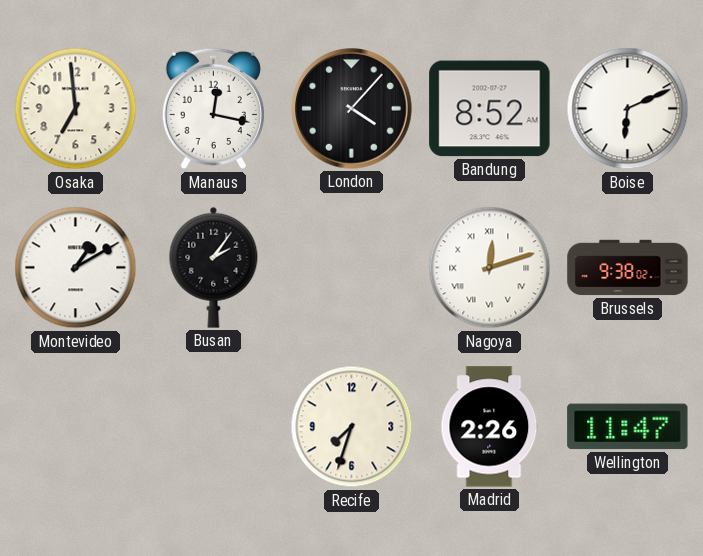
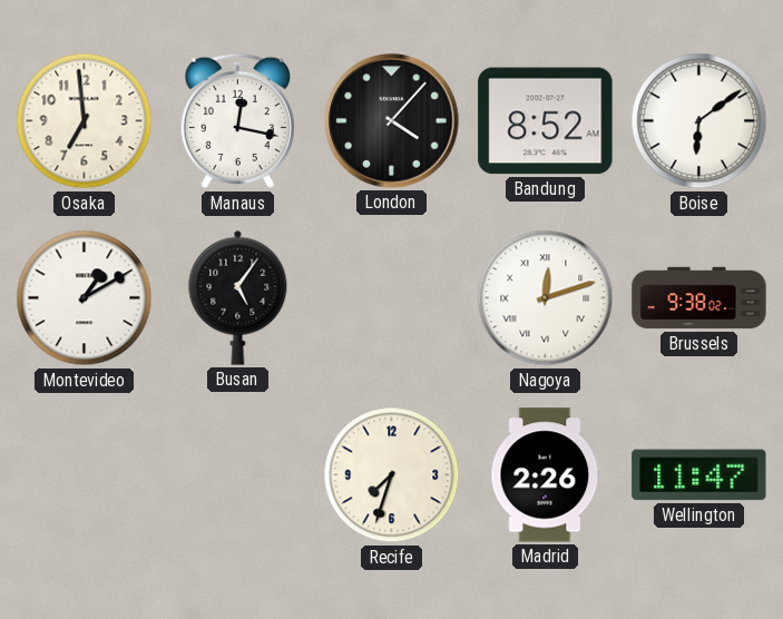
Boise: 6:11 -> 6:09
Busan: 2:06 -> 5:06
